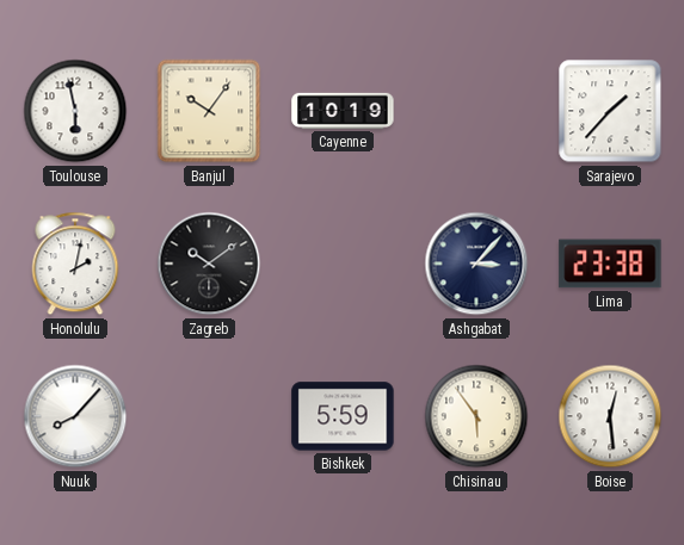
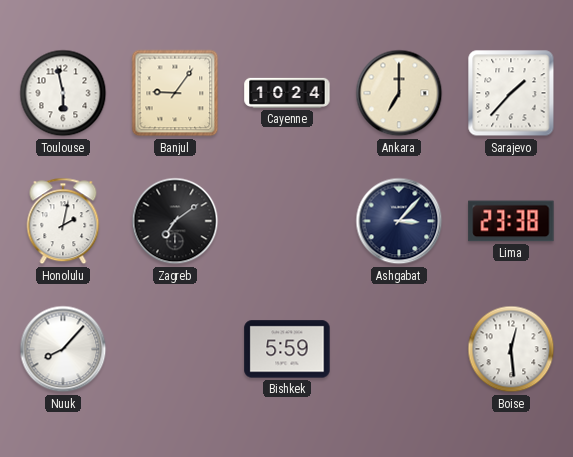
Banjul: 10:06 -> 9:06
Cayenne: 10:19 -> 10:24
Ankara: none -> 7:00
Zagreb: 10:09 -> 7:09
Chisinau: 5:54 -> none
